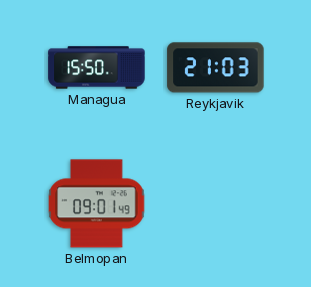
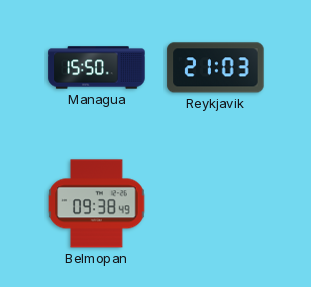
Belmopan: 09:01 -> 09:38
